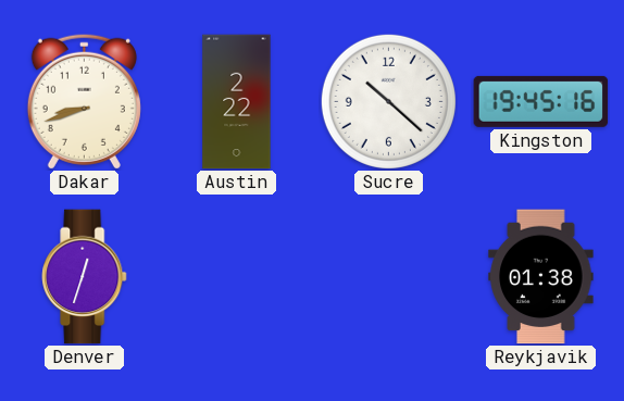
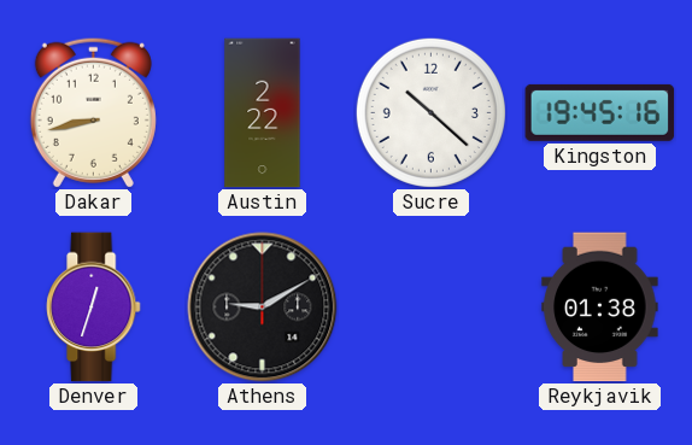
Dakar: 8:42 -> 8:43
Athens: none -> 9:10
